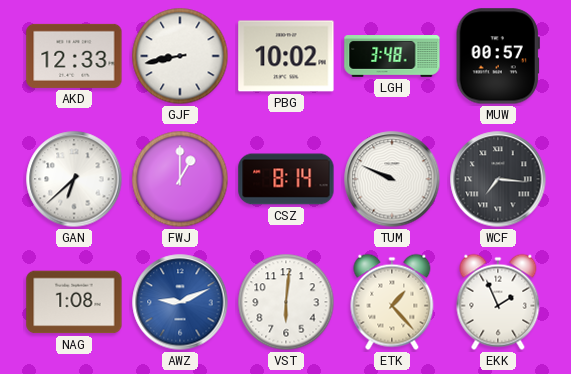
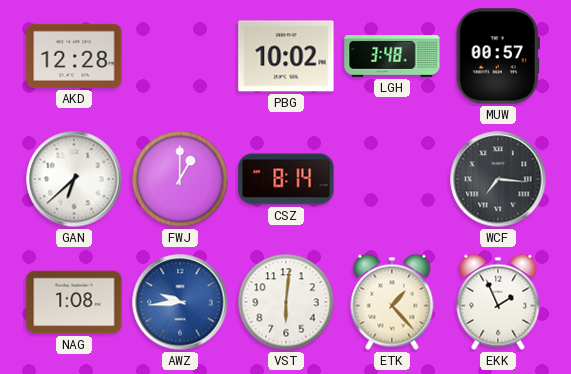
AKD: 12:33 -> 12:28
GJF: 8:43 -> none
TUM: 9:49 -> none
AWZ: 9:11 -> 9:44
